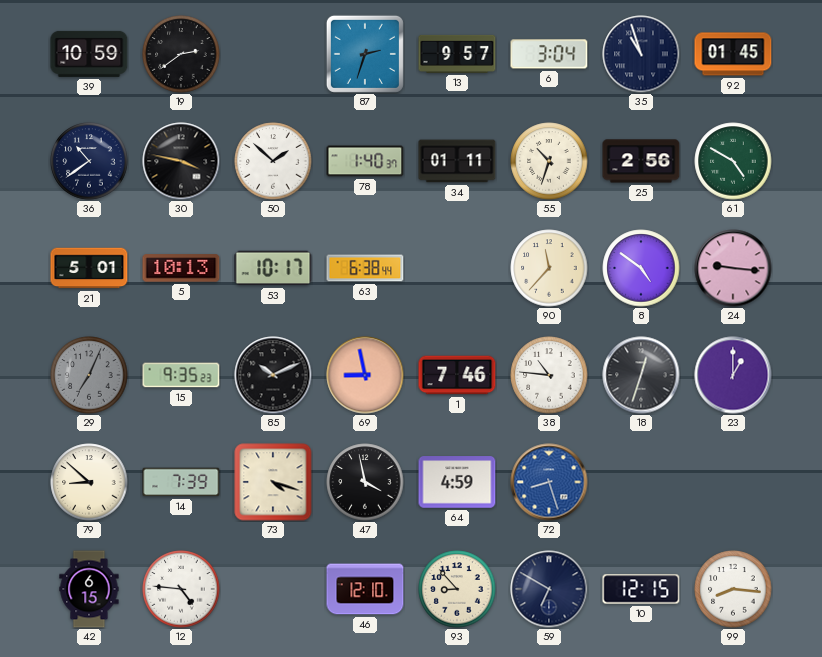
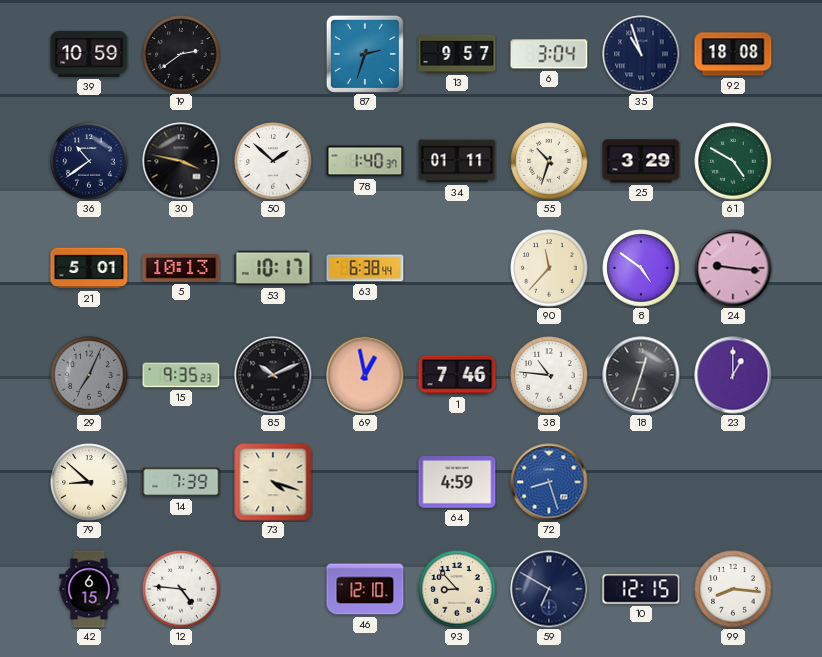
92: 01:45 -> 18:08
25: 2:56 -> 3:29
69: 8:58 -> 12:58
47: 3:58 -> none
